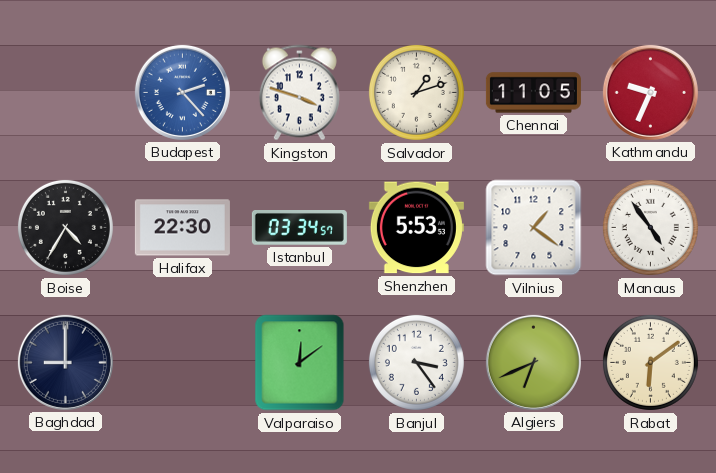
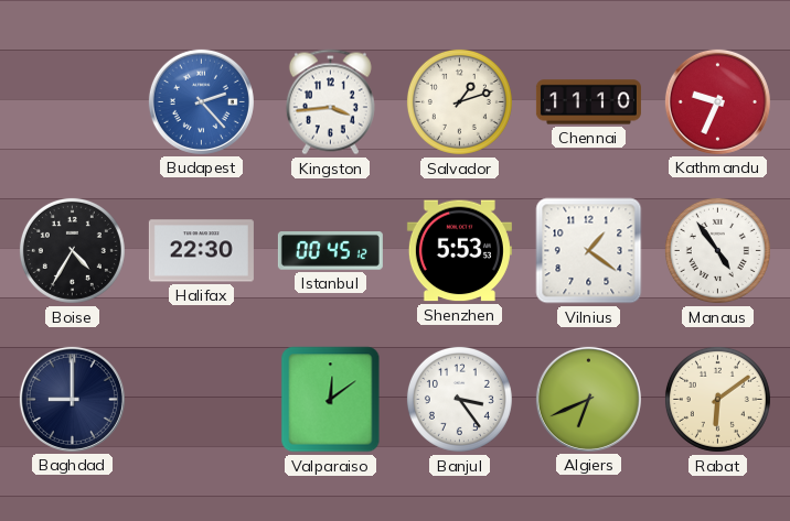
Kingston: 3:48 -> 3:44
Chennai: 11:05 -> 11:10
Istanbul: 03:34 -> 00:45
